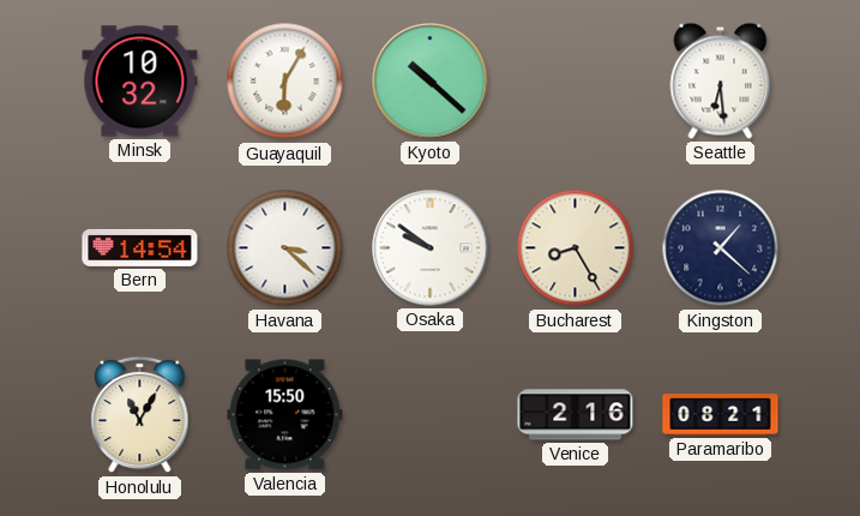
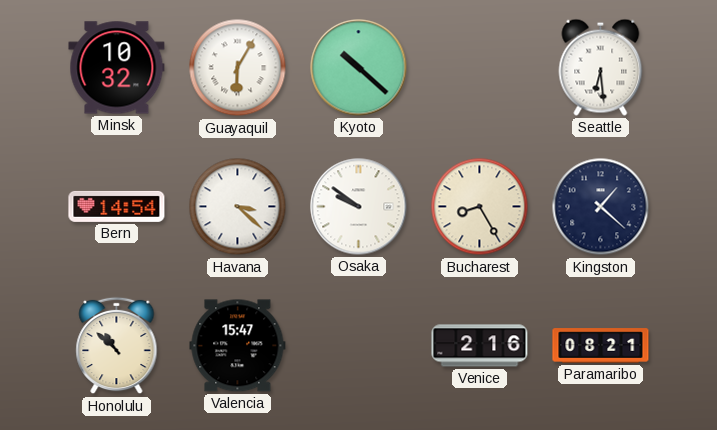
Honolulu: 11:05 -> 10:52
Valencia: 15:50 -> 15:47
